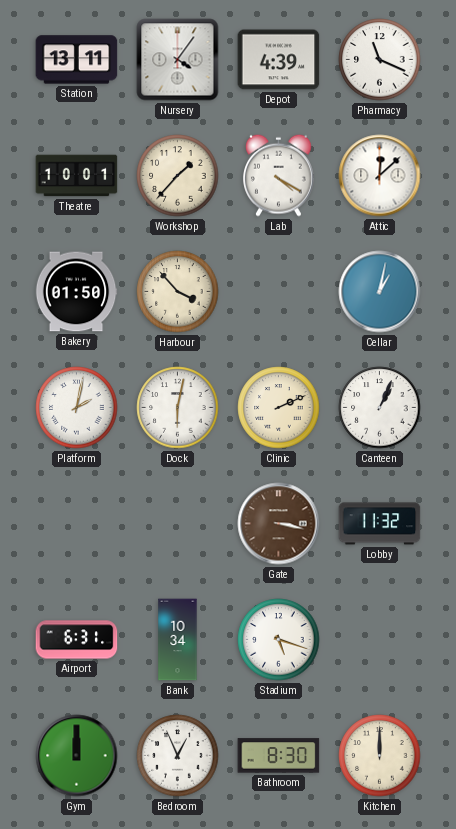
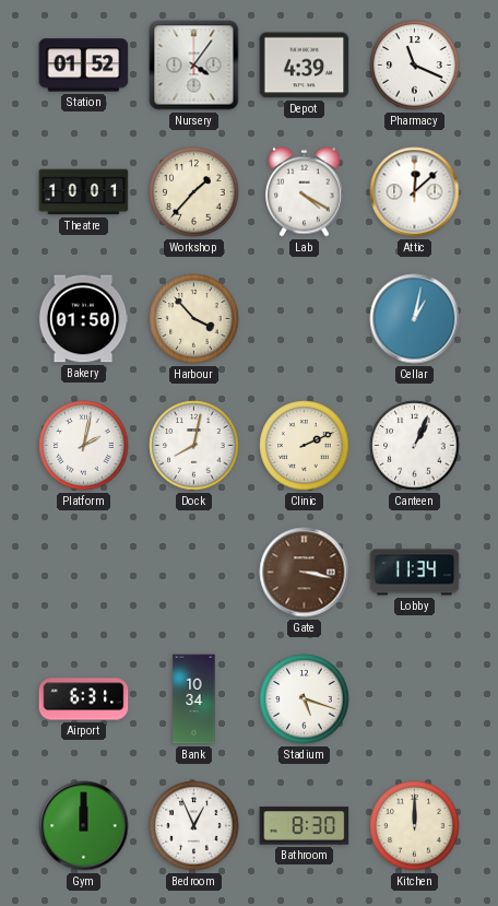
Station: 13:11 -> 01:52
Dock: 6:02 -> 8:02
Lobby: 11:32 -> 11:34
